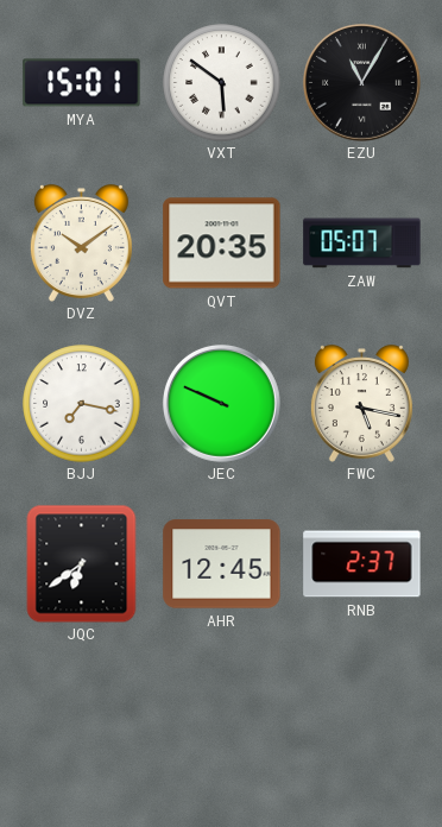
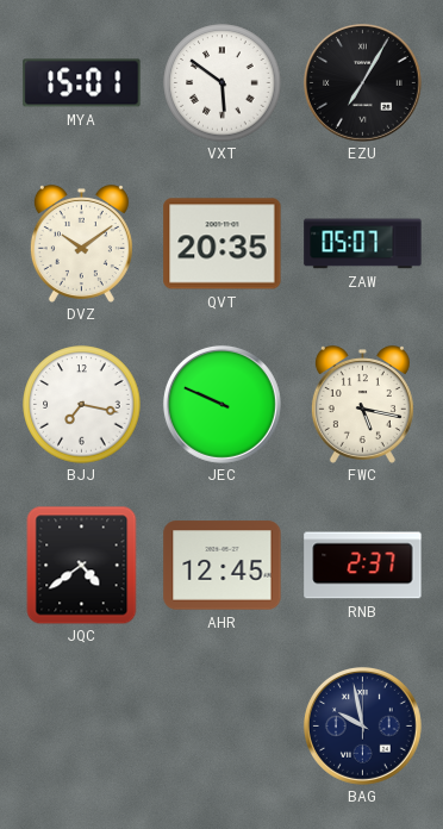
EZU: 11:05 -> 7:05
JQC: 6:39 -> 4:39
BAG: none -> 9:58
